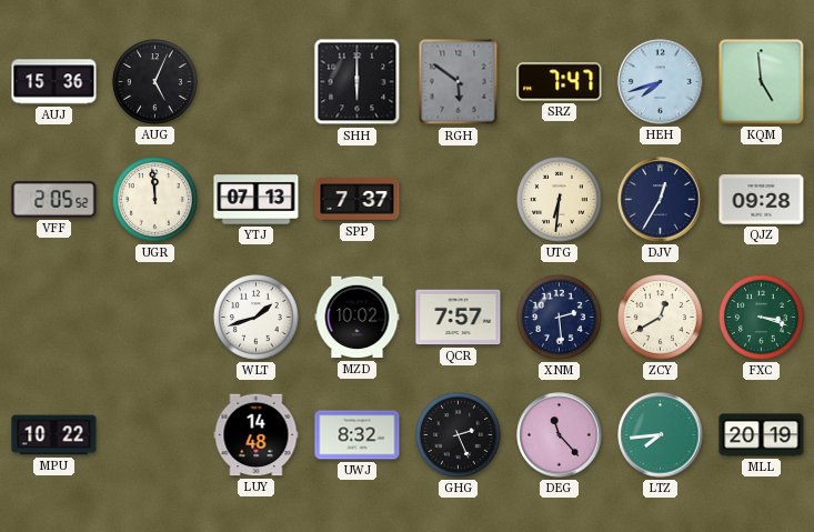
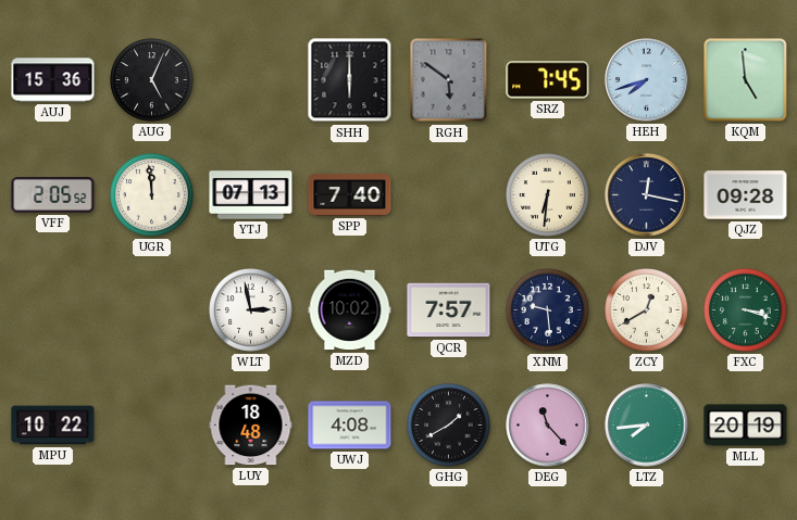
SRZ: 7:47 -> 7:45
SPP: 7:37 -> 7:40
DJV: 12:35 -> 12:17
WLT: 1:42 -> 2:58
XNM: 2:29 -> 9:29
LUY: 14:48 -> 18:48
UWJ: 8:32 -> 4:08
GHG: 2:26 -> 1:40
